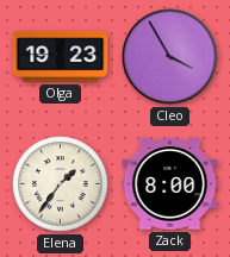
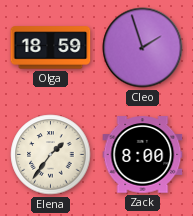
Olga: 19:23 -> 18:59
Cleo: 3:55 -> 1:57
